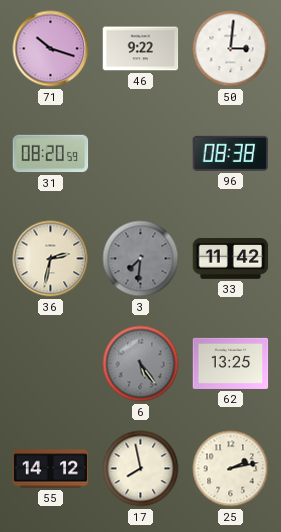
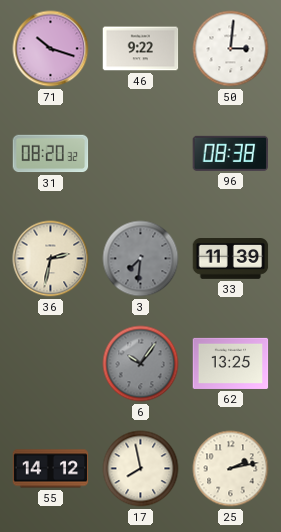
31: 08:20:59 -> 08:20:32
33: 11:42 -> 11:39
6: 5:24 -> 10:06
